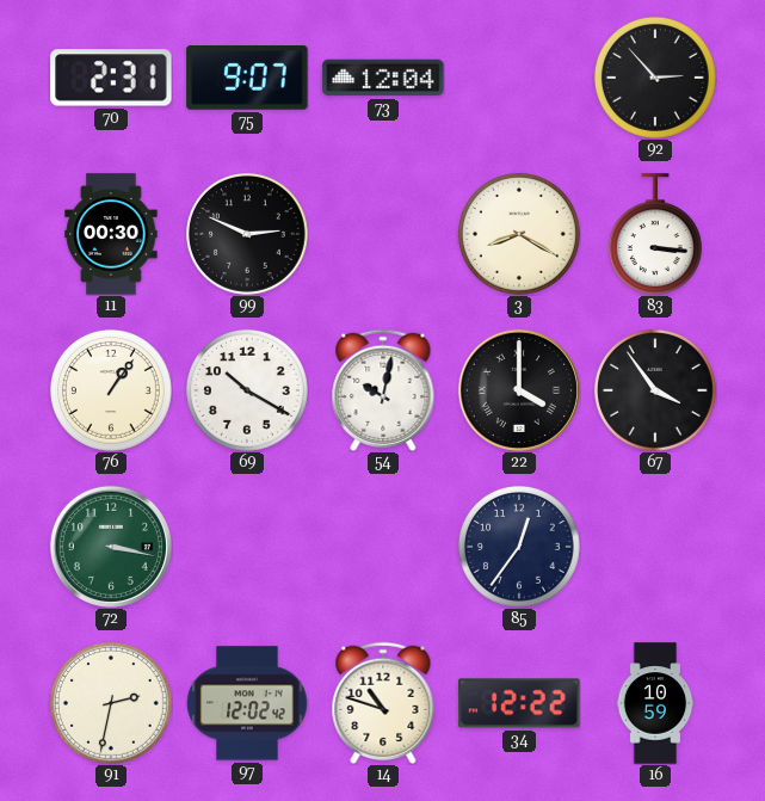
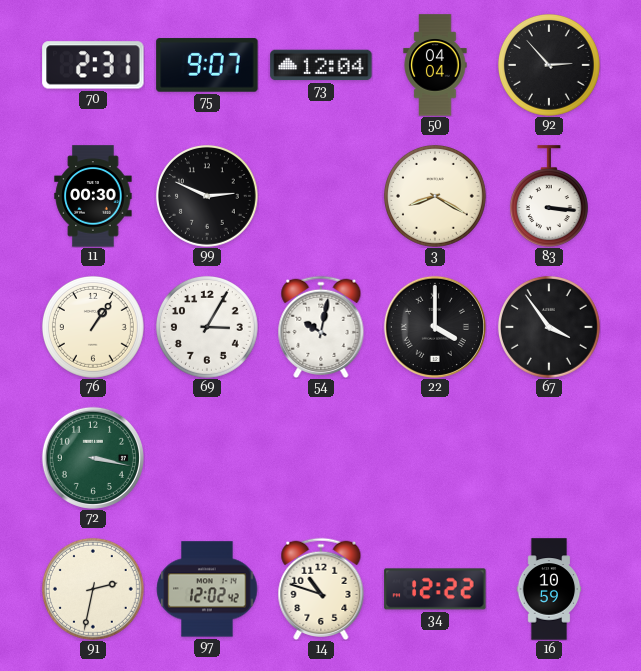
50: none -> 04:04
69: 10:20 -> 3:05
85: 12:36 -> none
